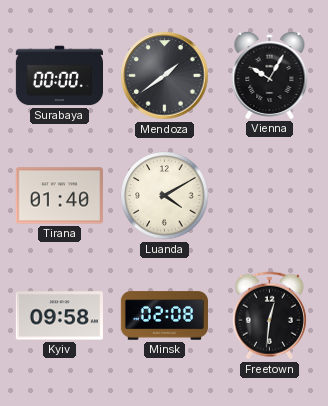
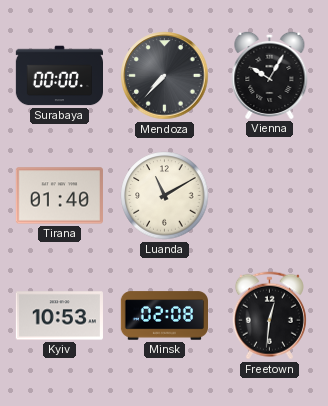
Mendoza: 1:39 -> 7:37
Luanda: 4:10 -> 11:10
Kyiv: 09:58 -> 10:53
